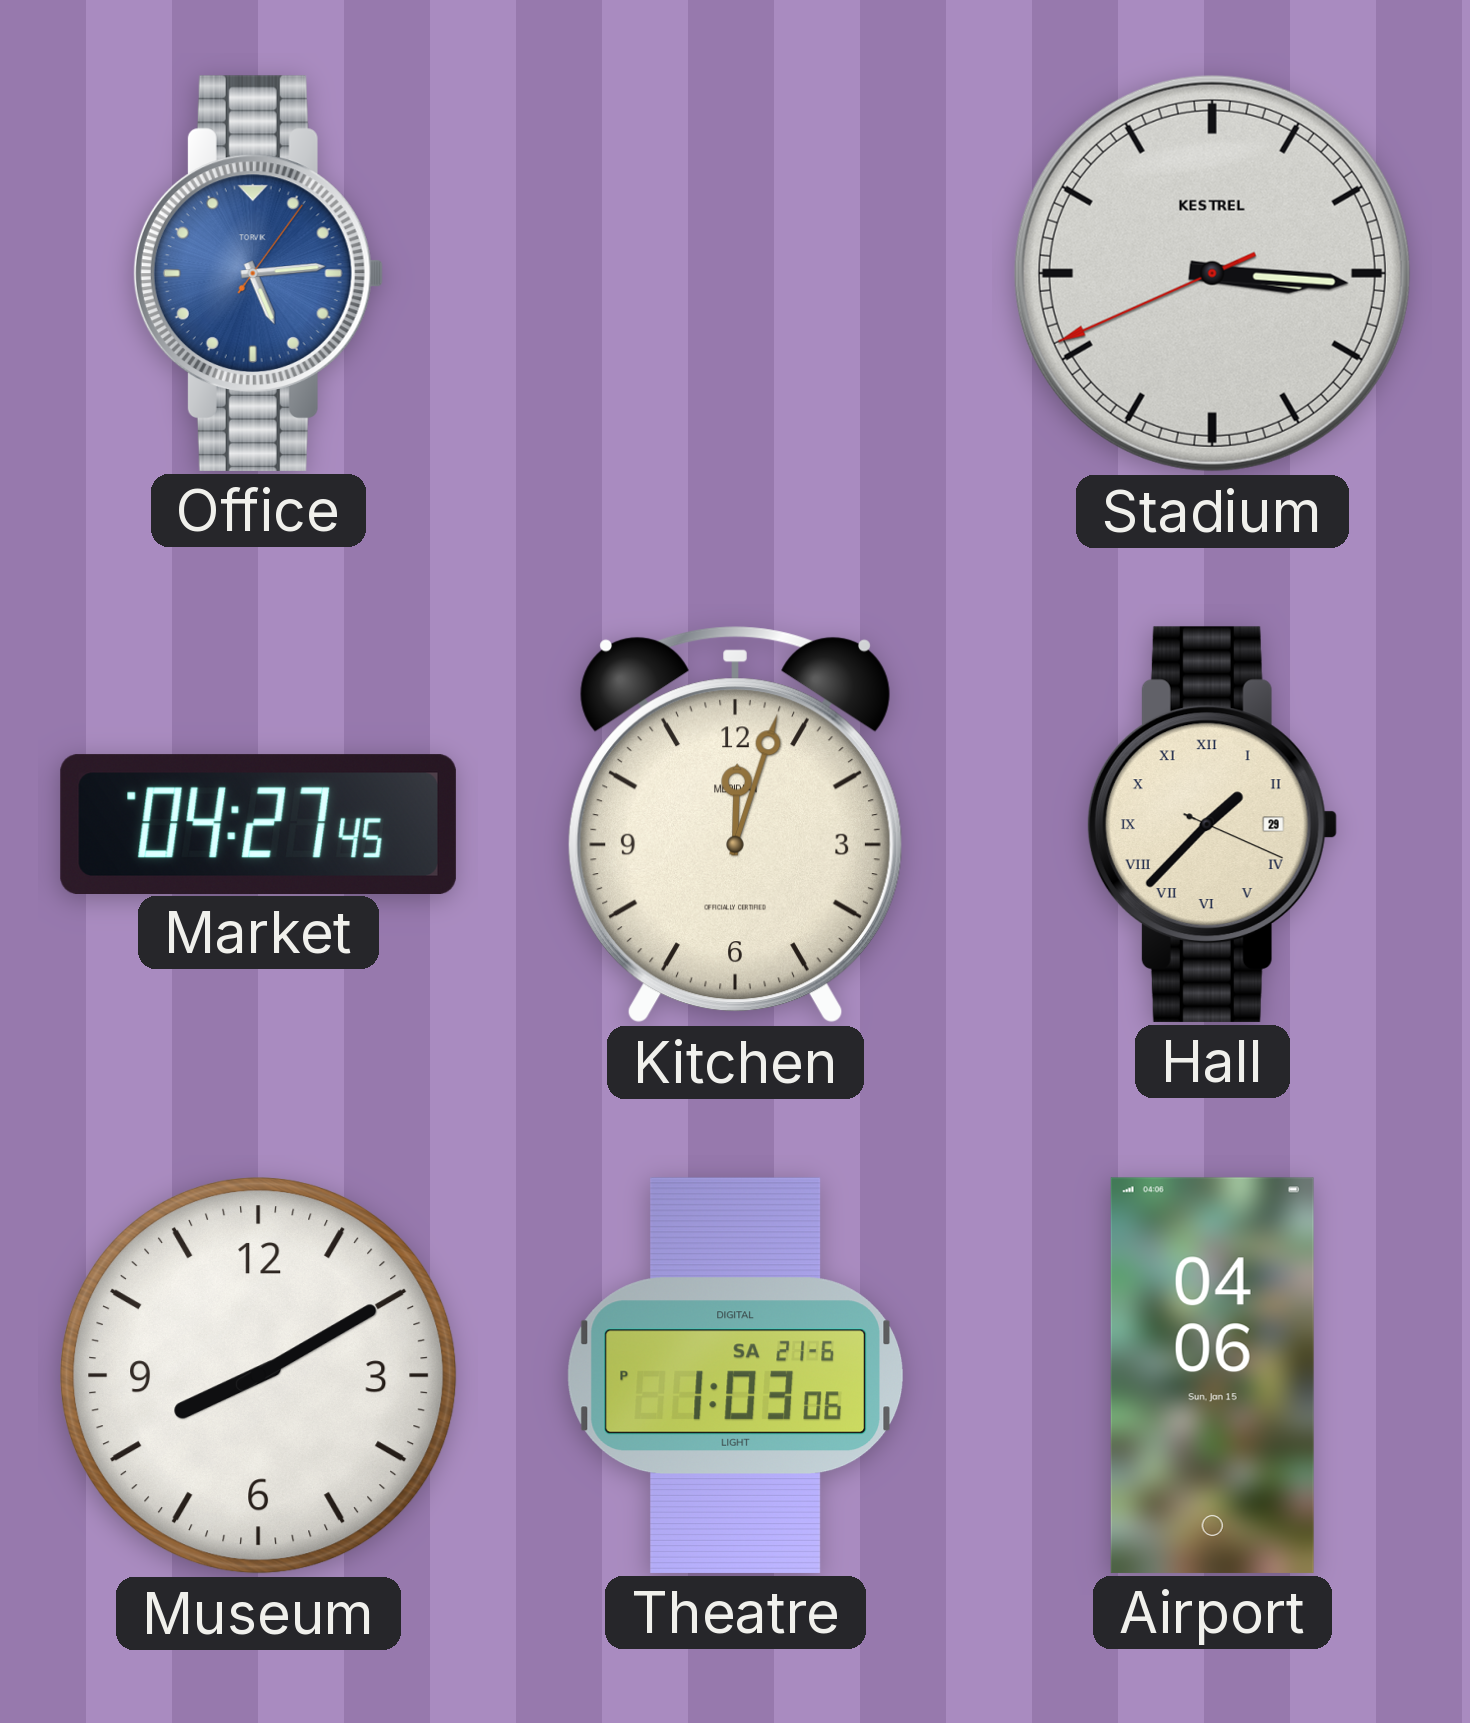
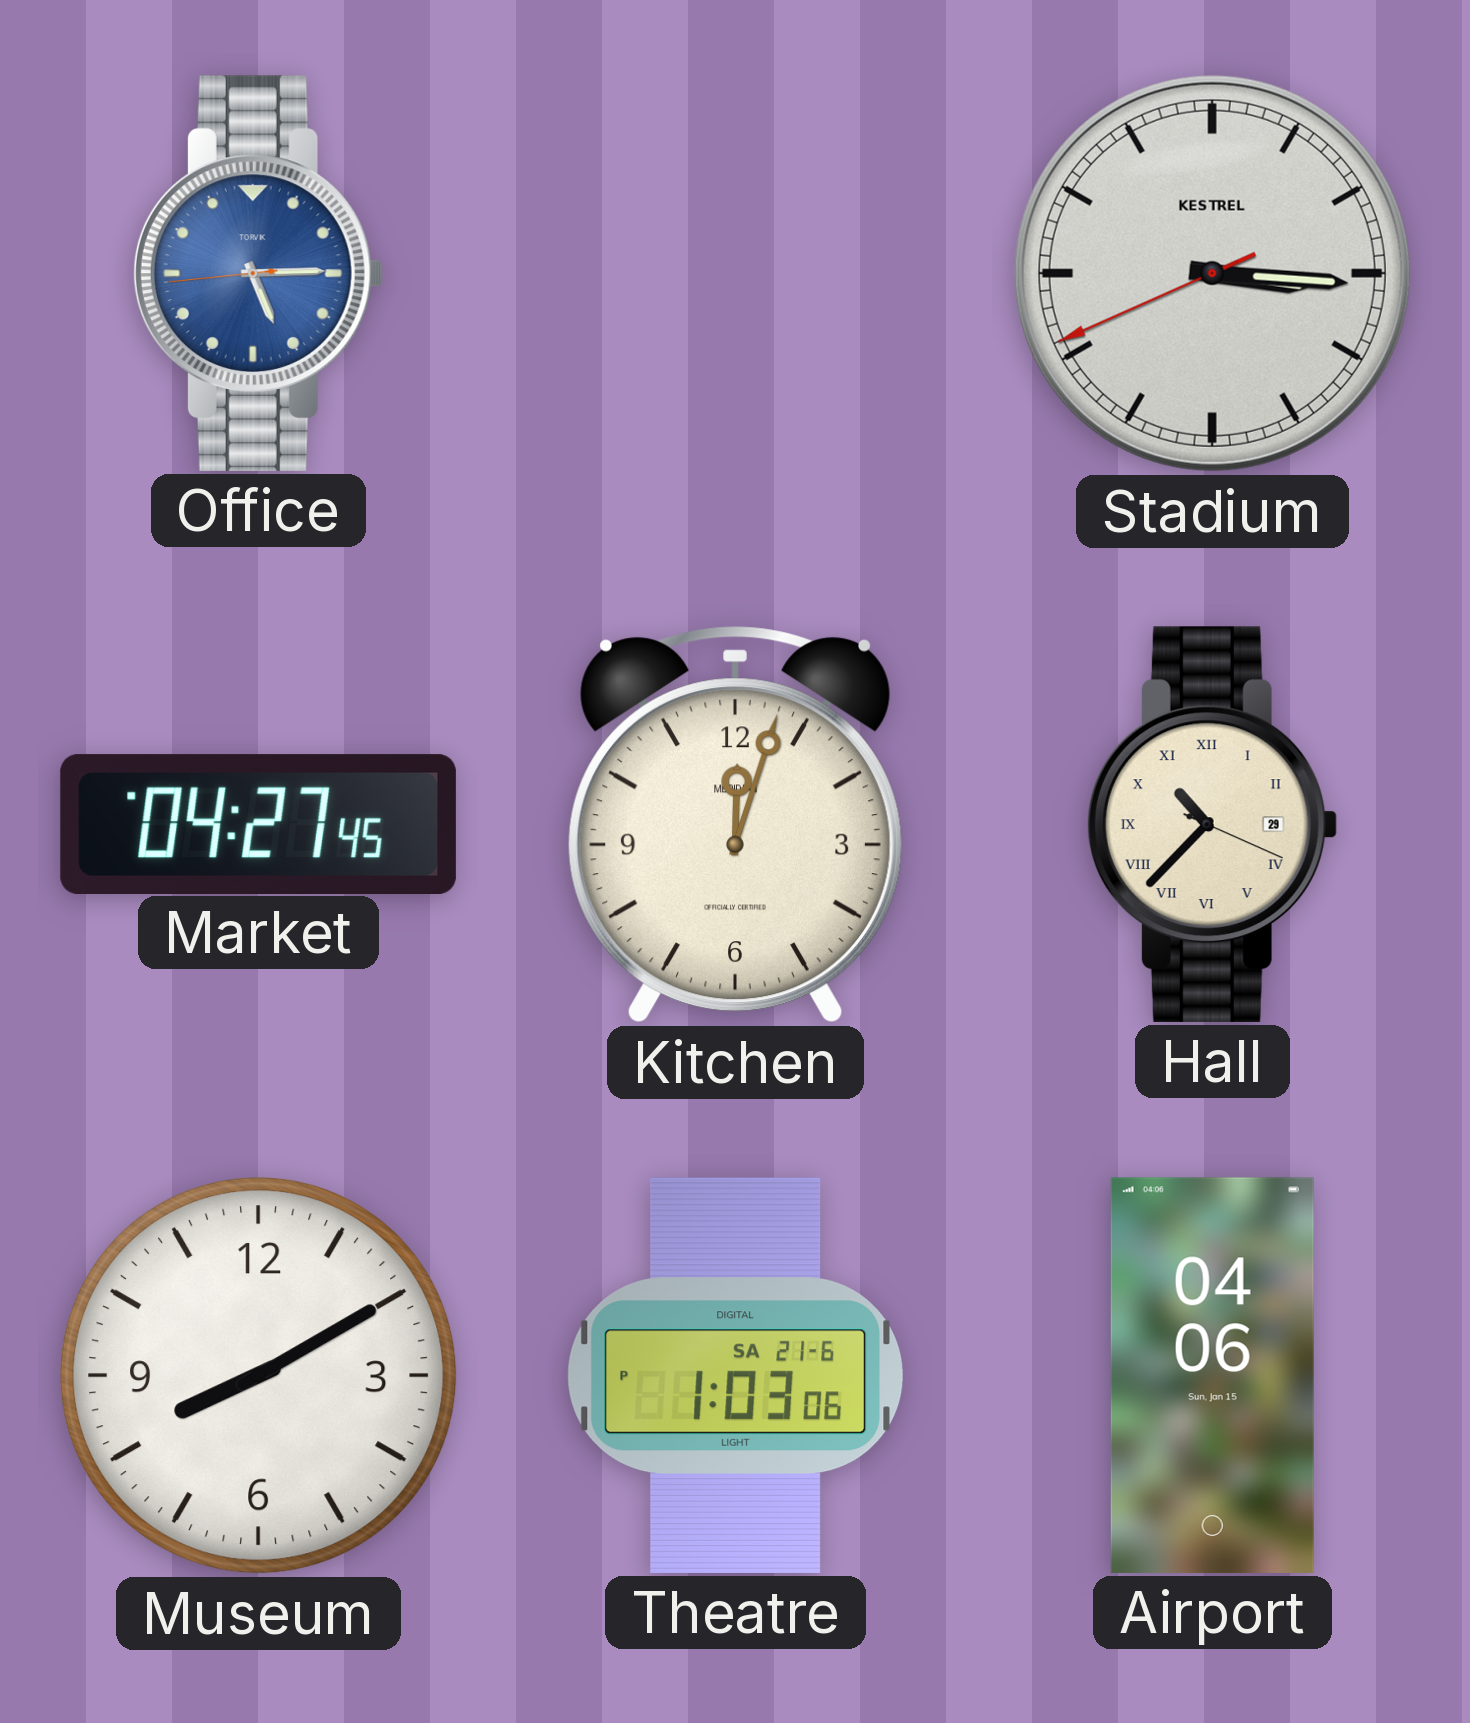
Office: 5:14:06 -> 5:14:44
Hall: 1:37 -> 10:37
